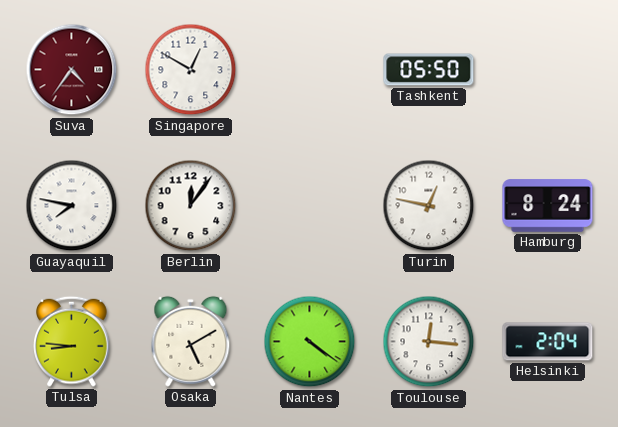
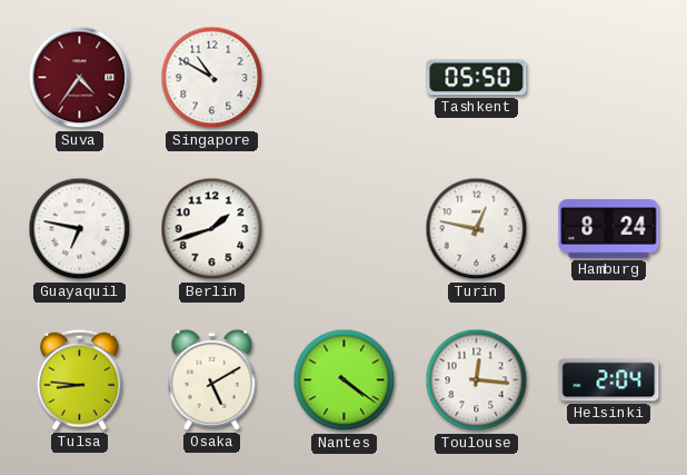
Singapore: 12:50 -> 10:50
Guayaquil: 7:47 -> 6:47
Berlin: 12:06 -> 1:42
